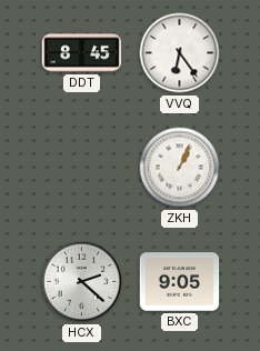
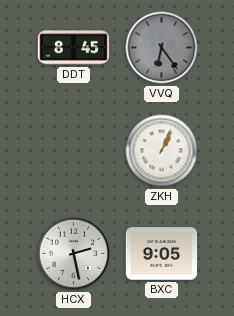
VVQ dial: white -> grey
HCX: 2:22 -> 2:28
